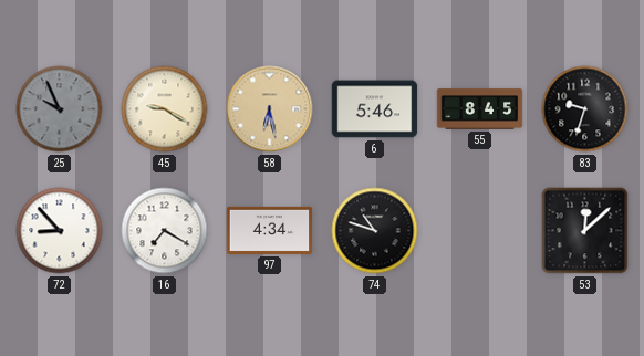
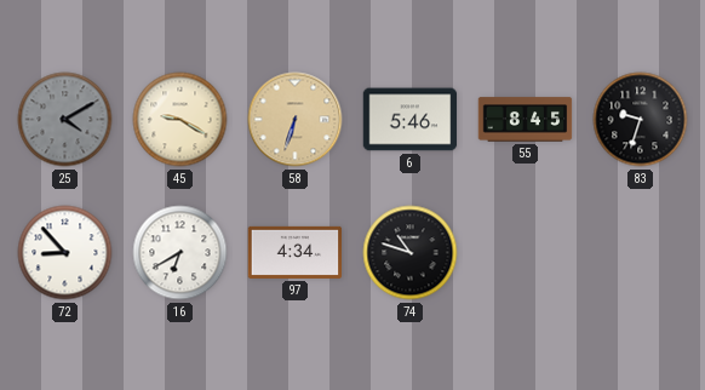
25: 9:56 -> 4:10
58: 6:28 -> 6:33
16: 7:20 -> 6:40
53: 12:08 -> none
